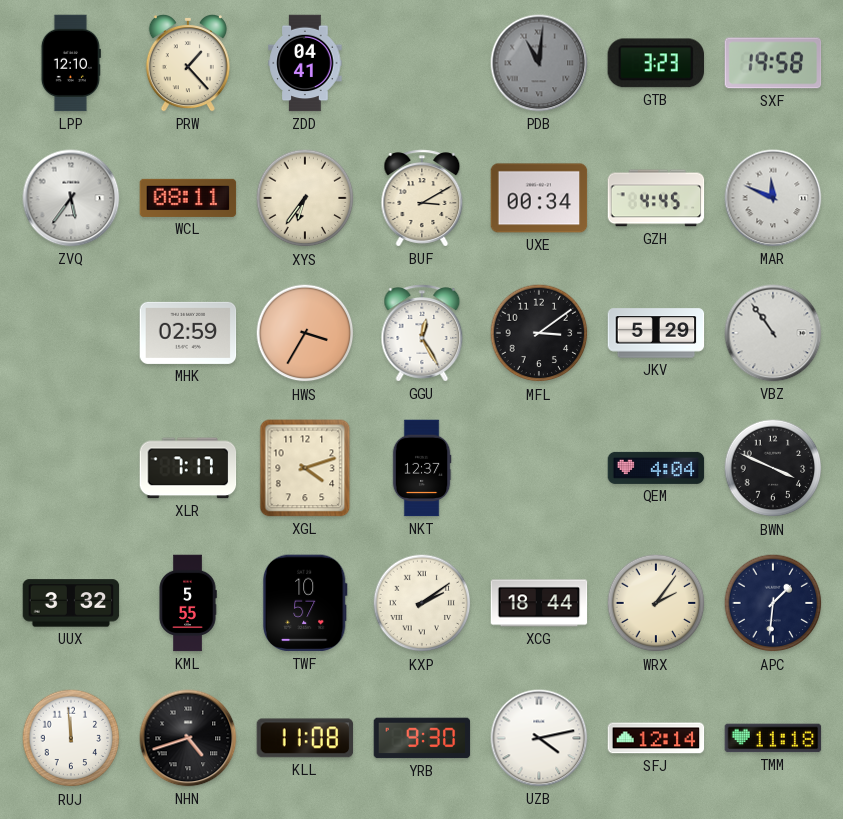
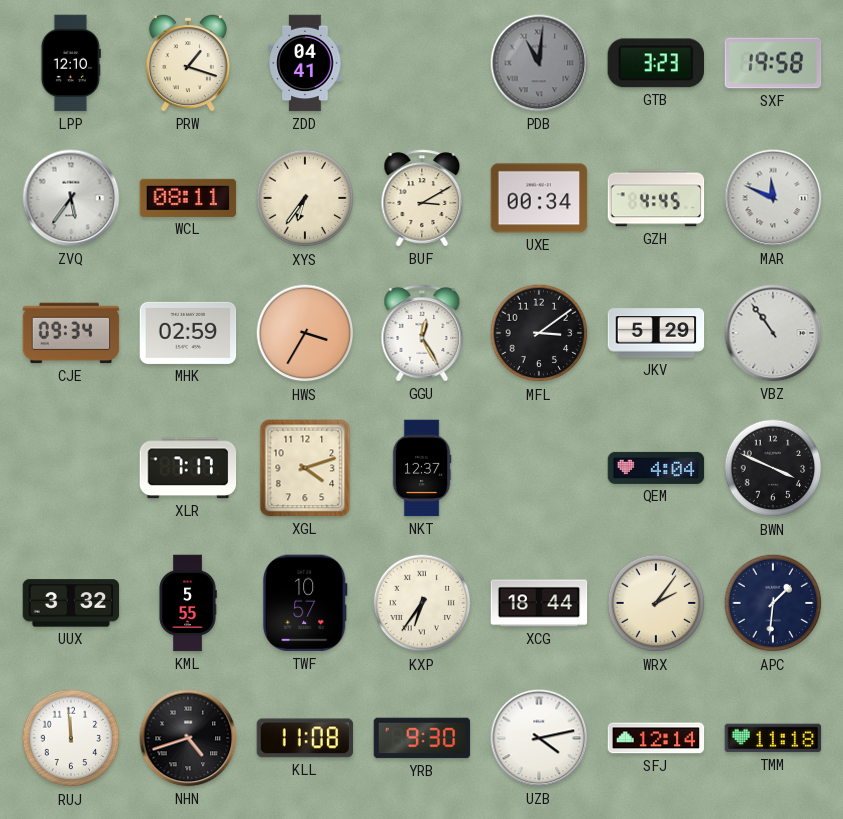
PRW: 1:23 -> 1:18
CJE: none -> 09:34
KXP: 2:09 -> 6:36
